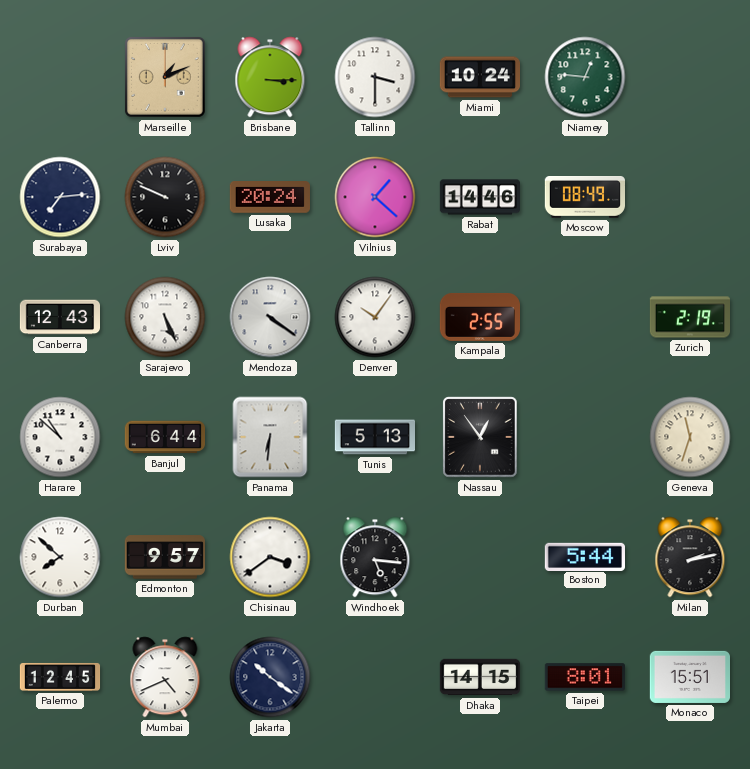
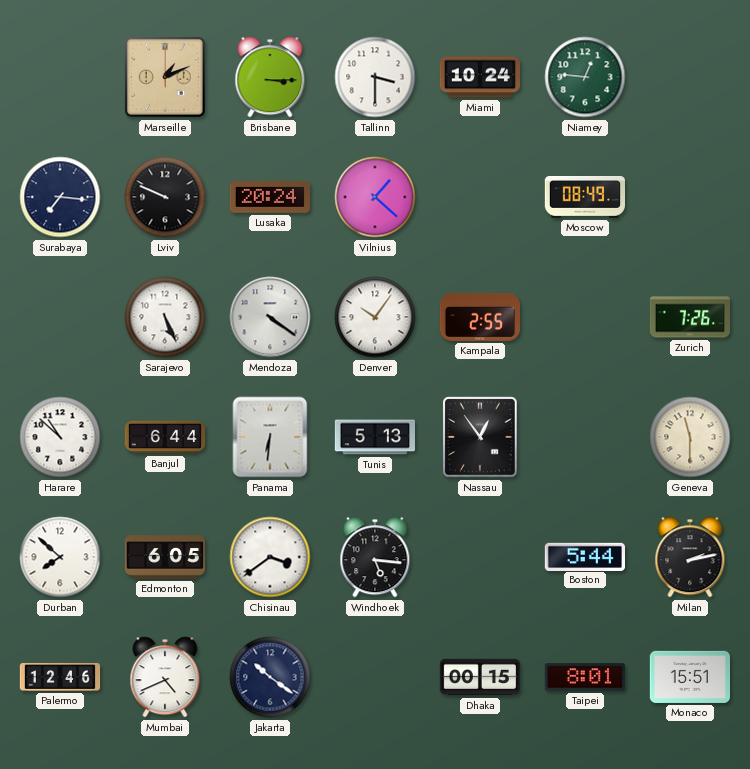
Surabaya: 7:14 -> 7:16
Rabat: 14:46 -> none
Canberra: 12:43 -> none
Zurich: 2:19 -> 7:26
Geneva: 11:33 -> 11:30
Edmonton: 9:57 -> 6:05
Palermo: 12:45 -> 12:46
Dhaka: 14:15 -> 00:15
